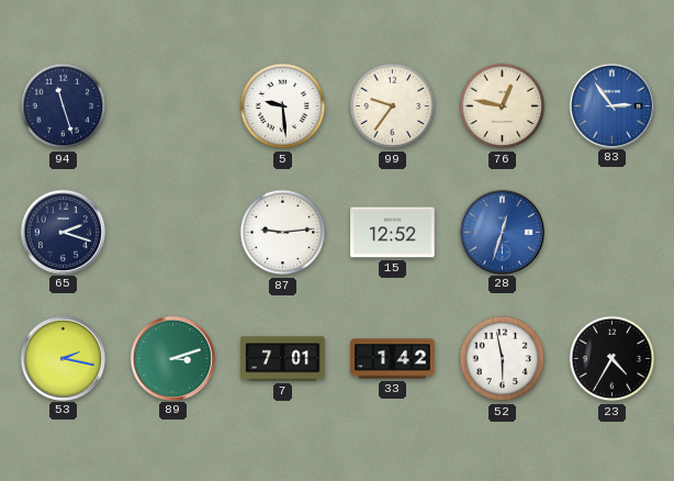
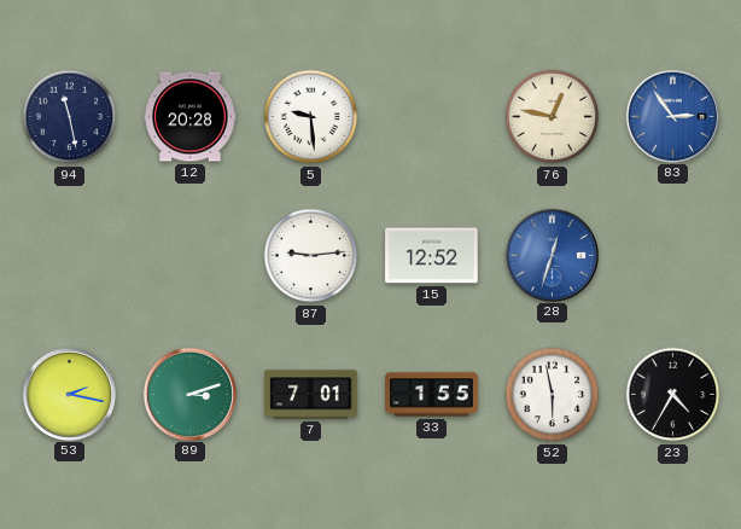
94: 11:27 -> 11:28
12: none -> 20:28
99: 9:36 -> none
65: 2:18 -> none
33: 1:42 -> 1:55
